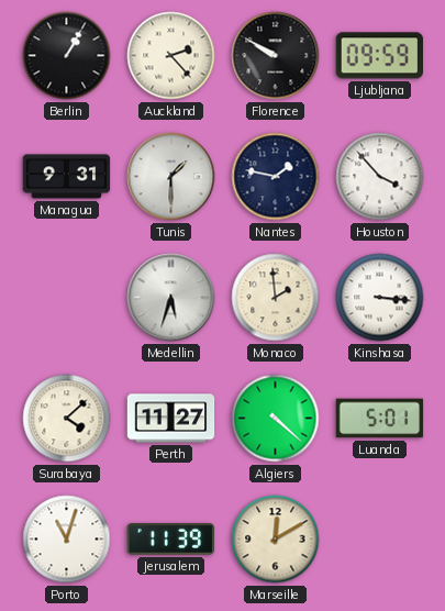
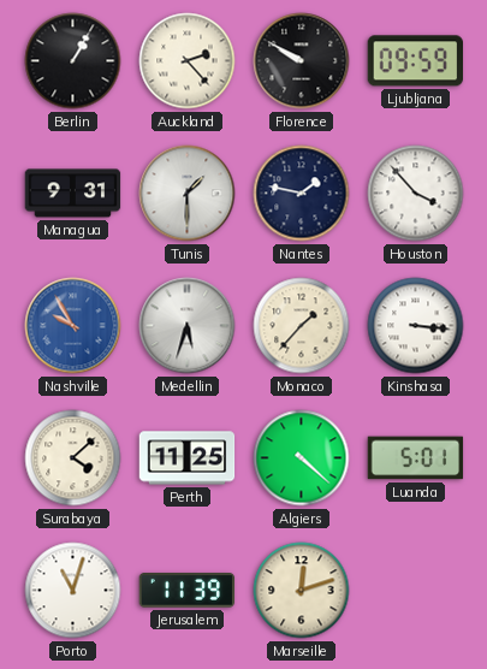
Nashville: none -> 9:55
Monaco: 1:59 -> 1:37
Perth: 11:27 -> 11:25
Marseille: 12:10 -> 12:12
